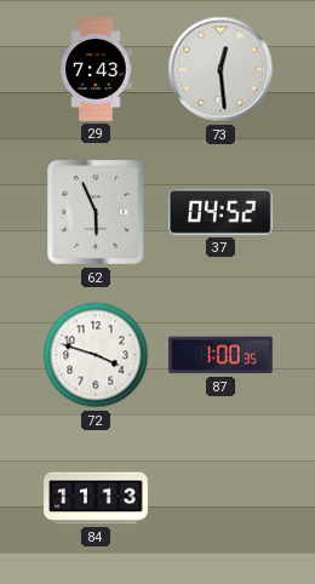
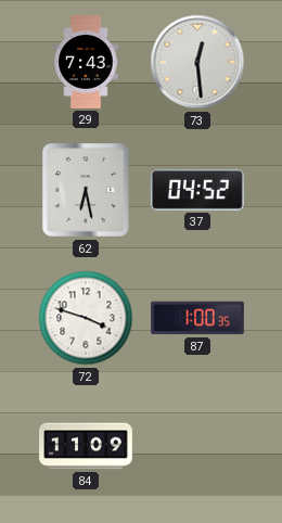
62: 5:56 -> 6:28
84: 11:13 -> 11:09
